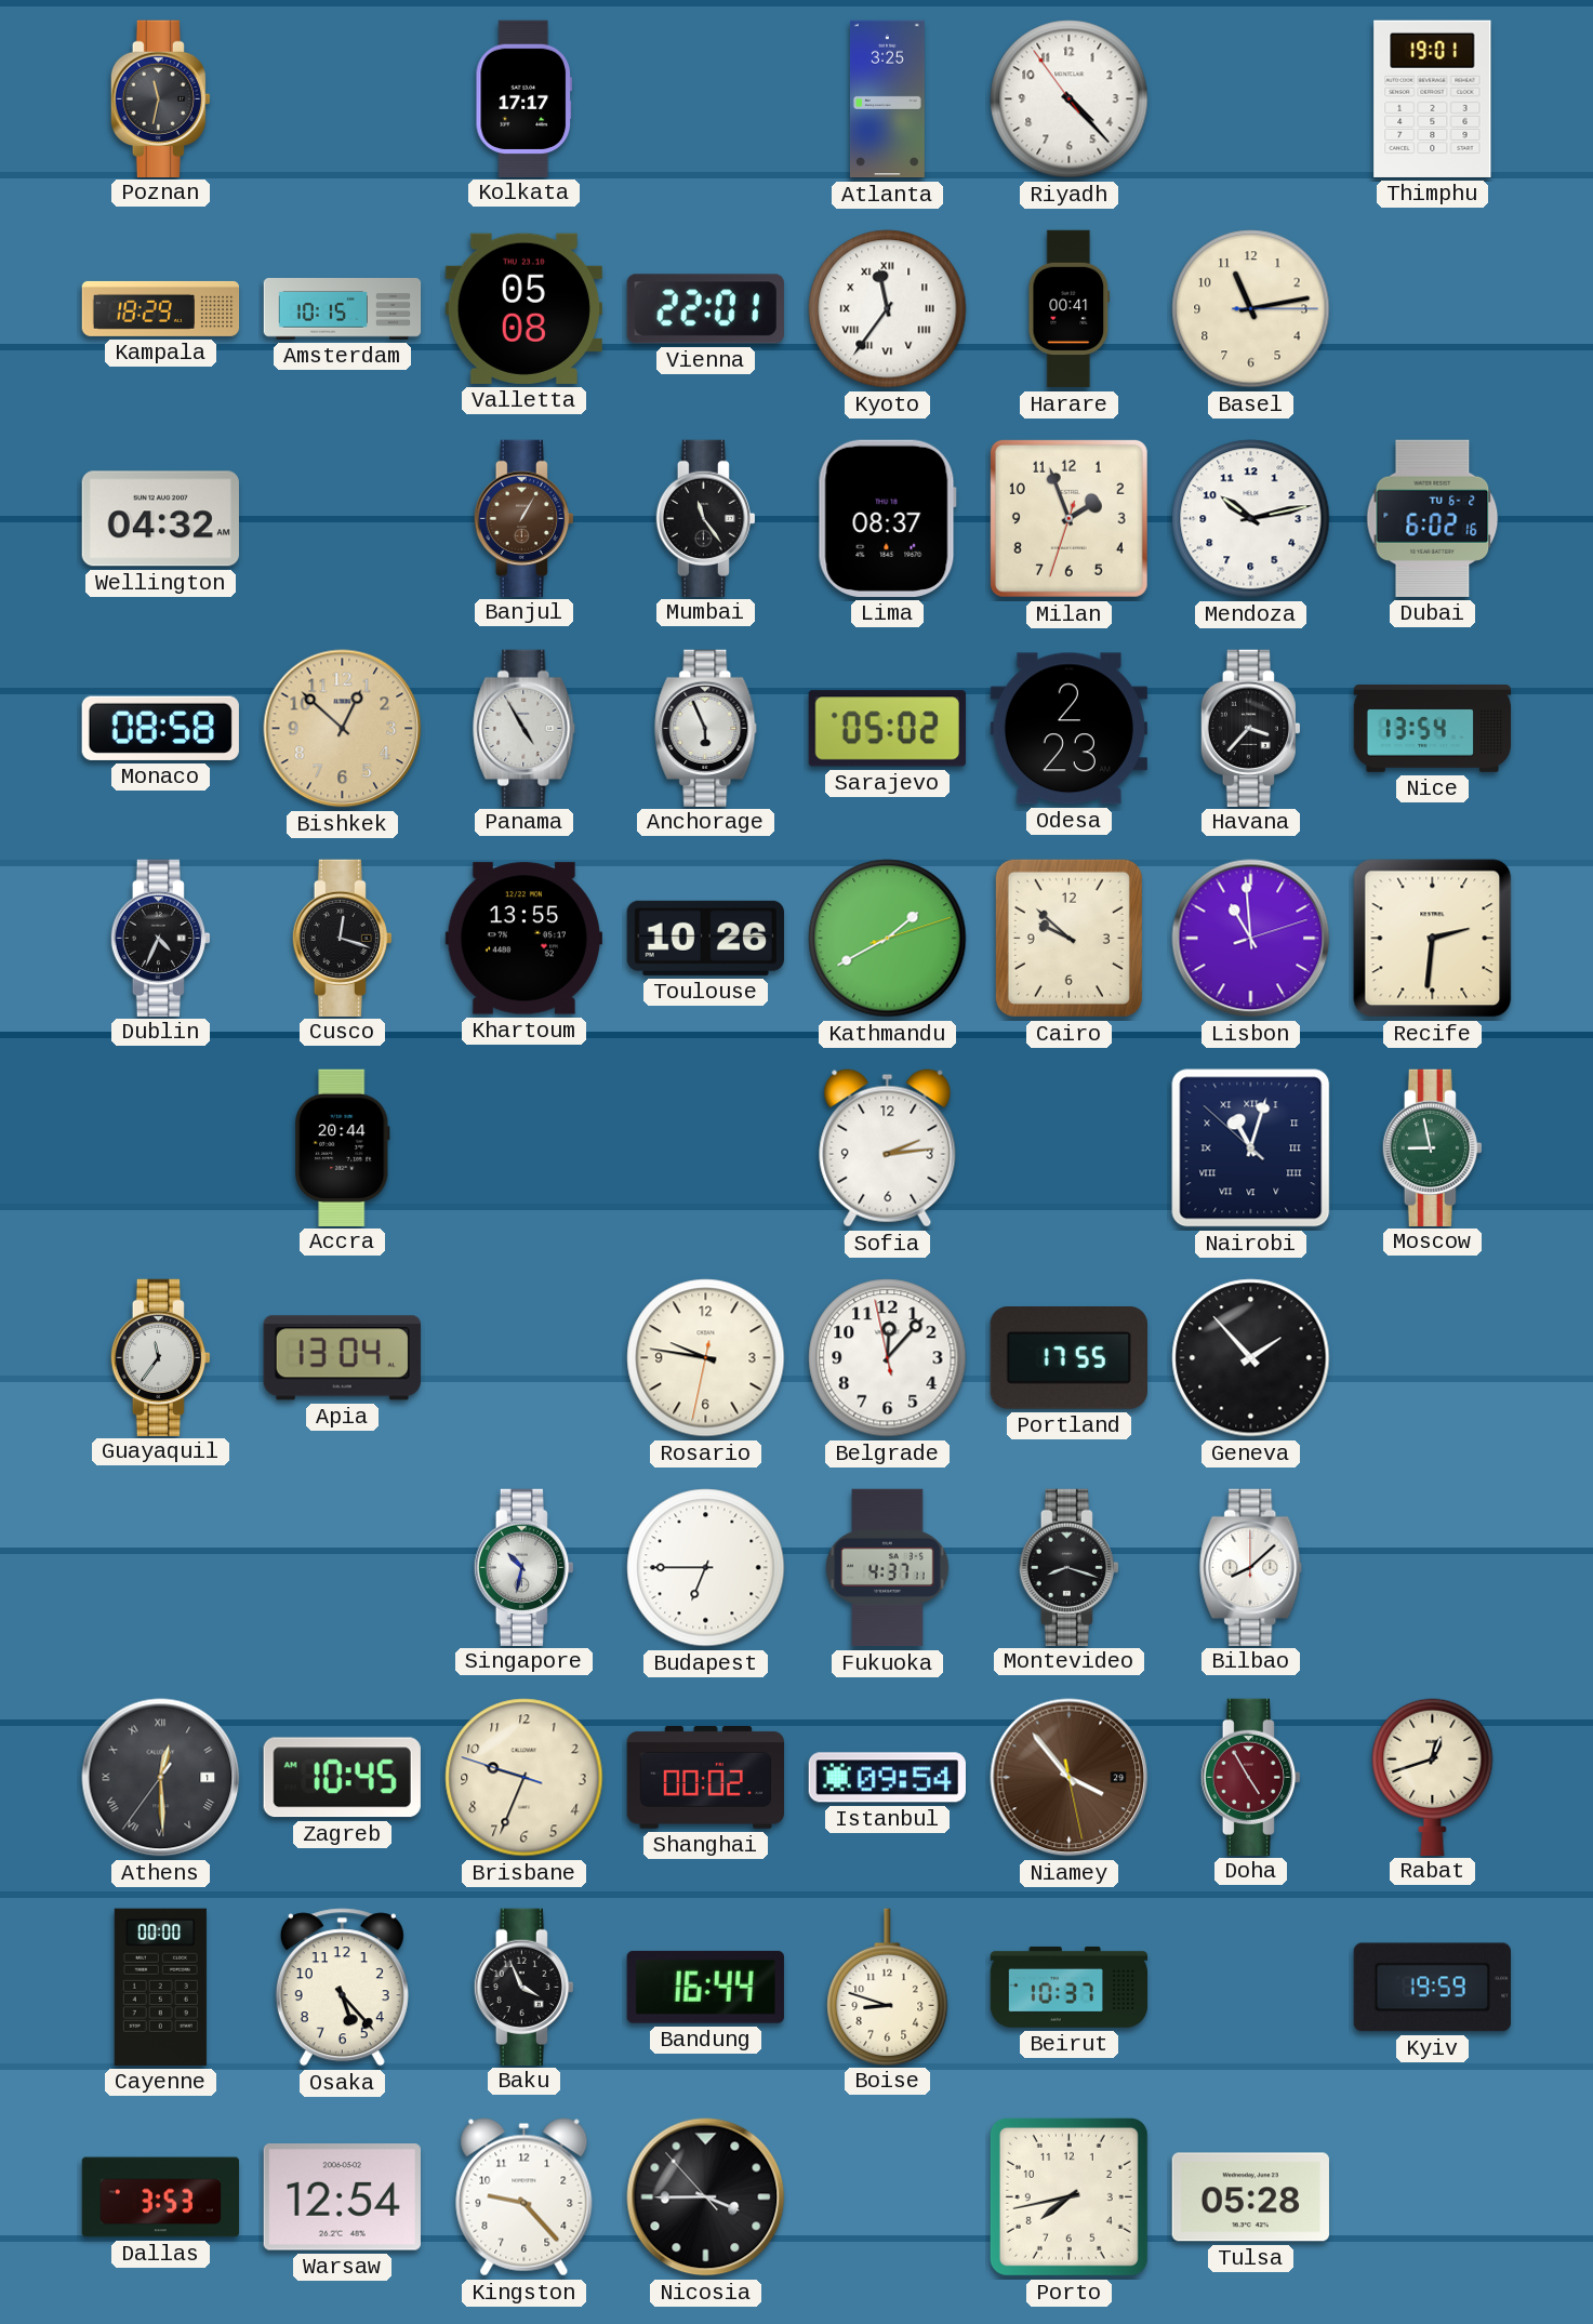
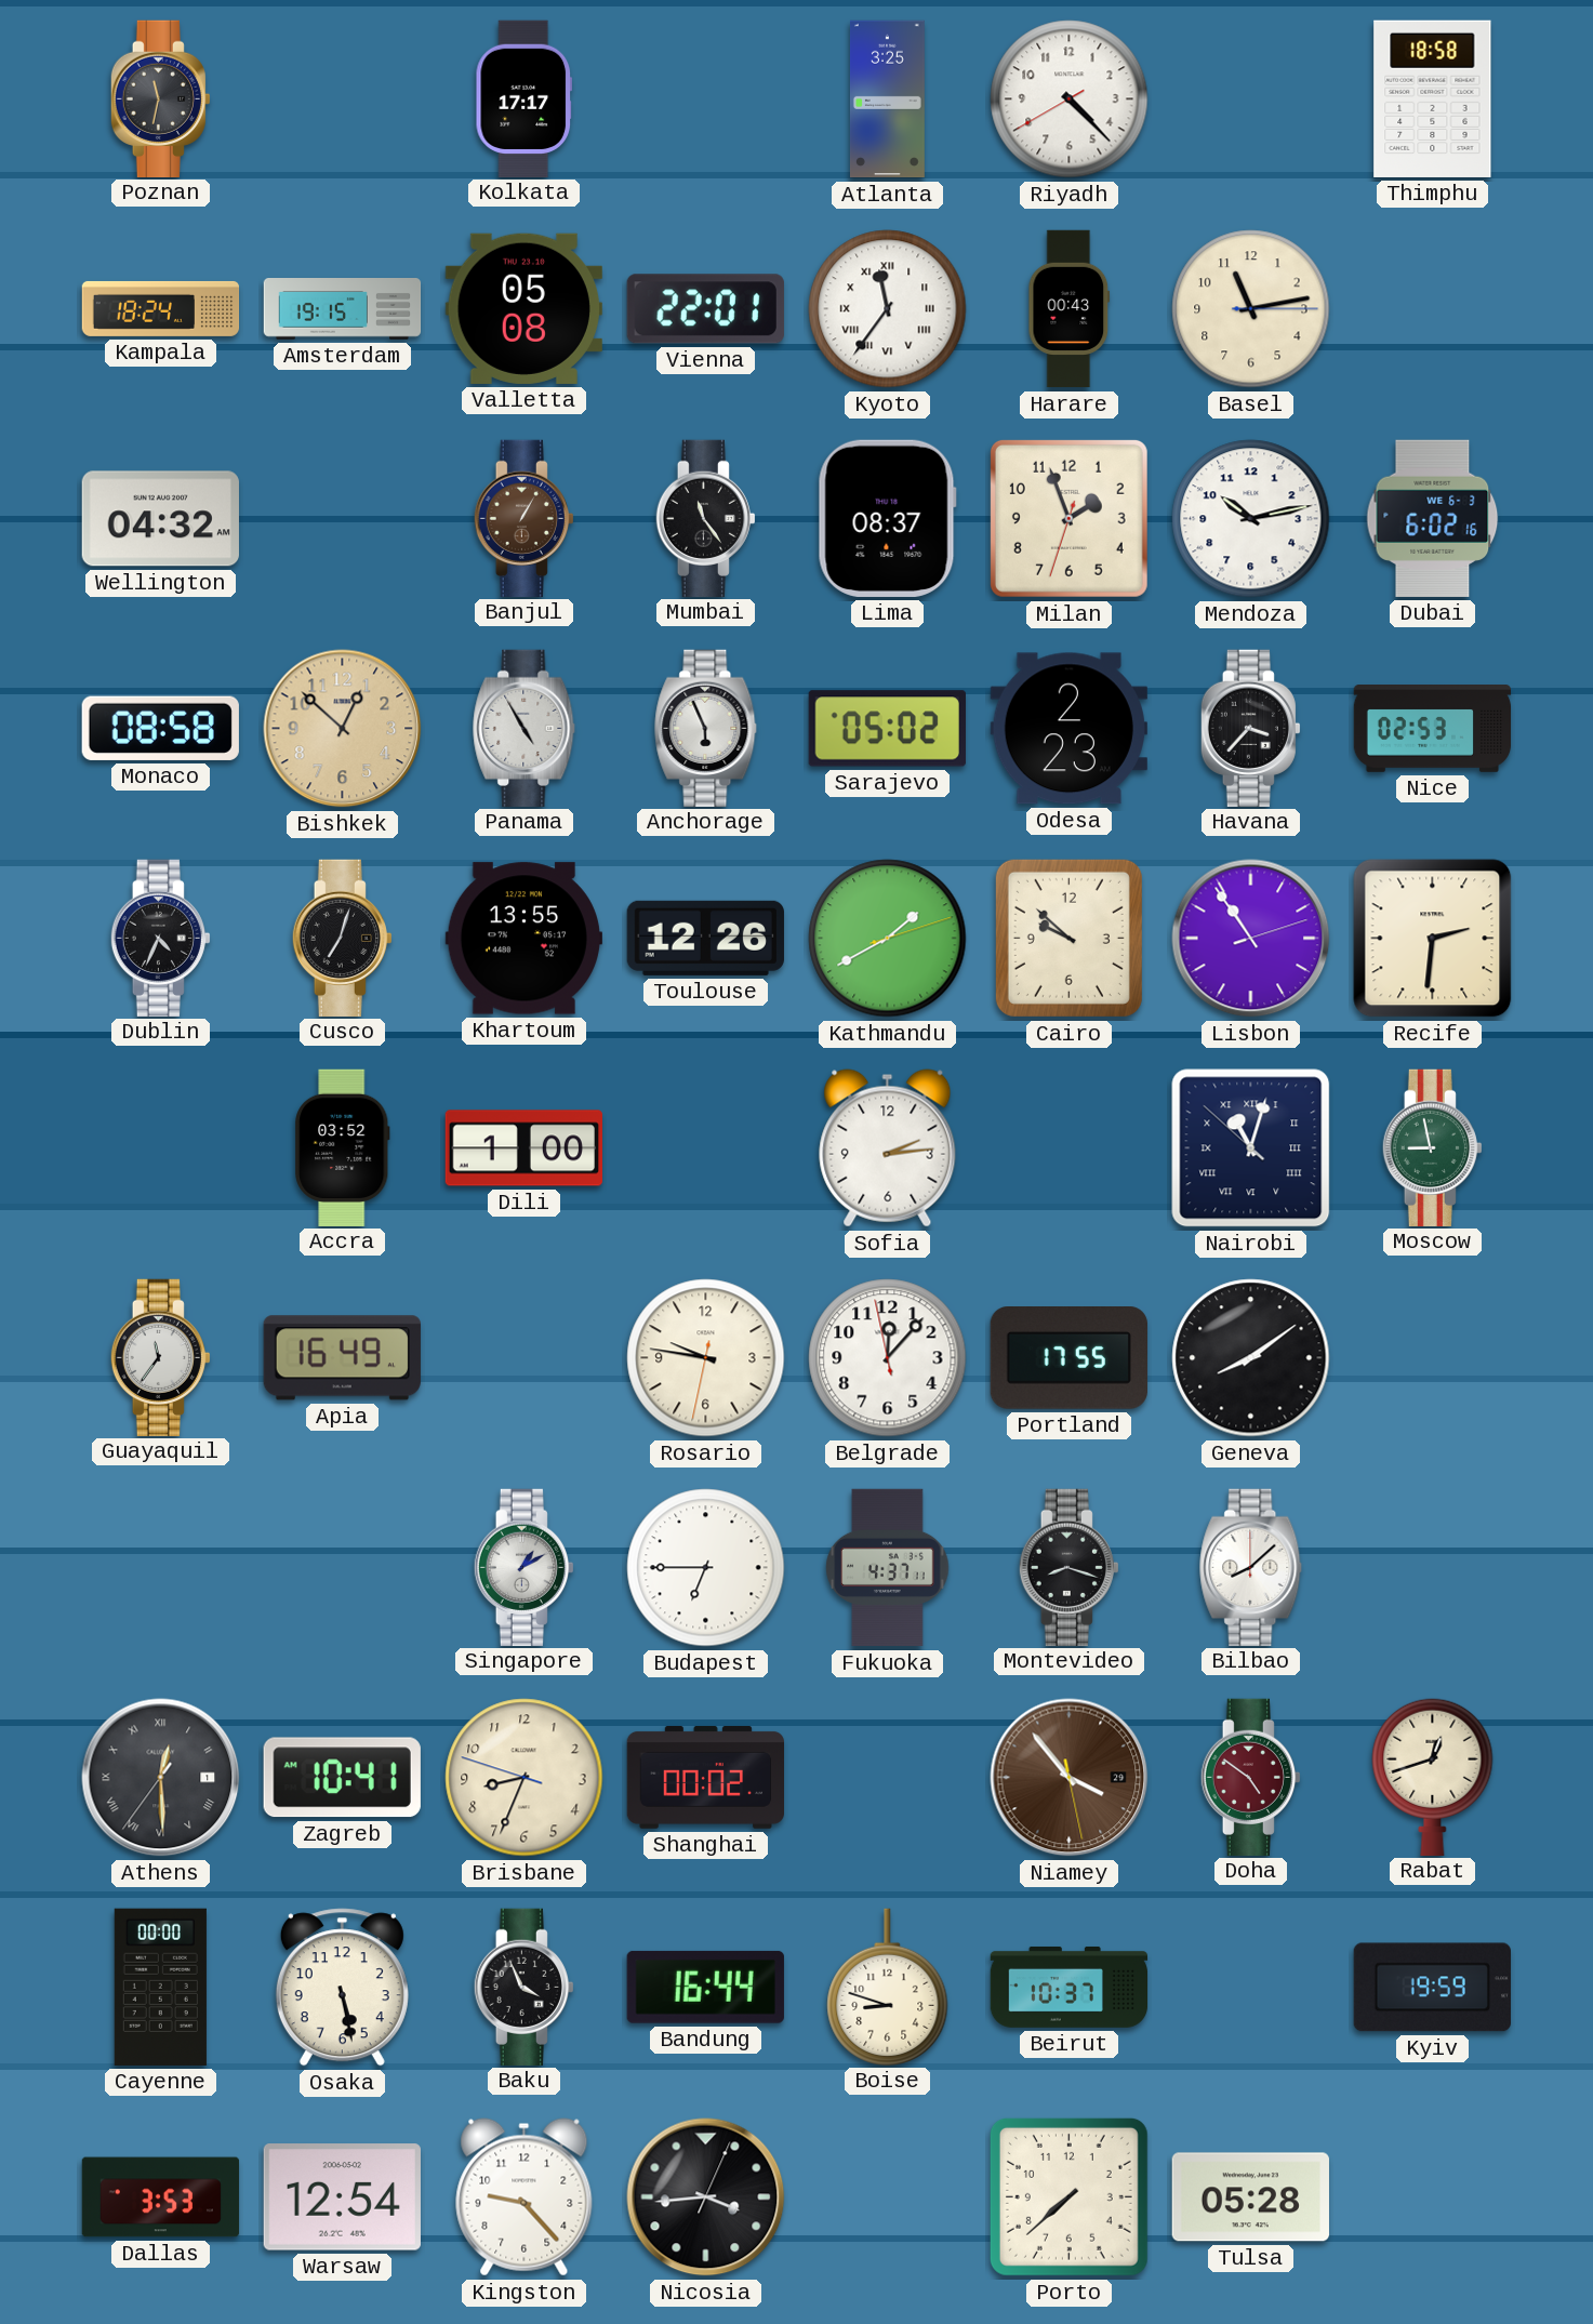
Riyadh: 4:22:54 -> 4:22:40
Thimphu: 19:01 -> 18:58
Kampala: 18:29 -> 18:24
Amsterdam: 10:15 -> 19:15
Harare: 00:41 -> 00:43
Dubai date: TU 6-2 -> WE 6-3
Nice: 13:54 -> 02:53
Cusco: 12:18 -> 7:03
Toulouse: 10:26 -> 12:26
Lisbon: 10:59 -> 10:54
Accra: 20:44 -> 03:52
Dili: none -> 1:00
Apia: 13:04 -> 16:49
Geneva: 1:53 -> 8:09
Singapore: 10:32 -> 1:10
Zagreb: 10:45 -> 10:41
Brisbane: 9:33 -> 8:33
Istanbul: 09:54 -> none
Doha: 4:55 -> 4:51
Osaka: 5:23 -> 5:28
Nicosia: 3:44:53 -> 3:44:04
Porto: 7:43 -> 7:38
